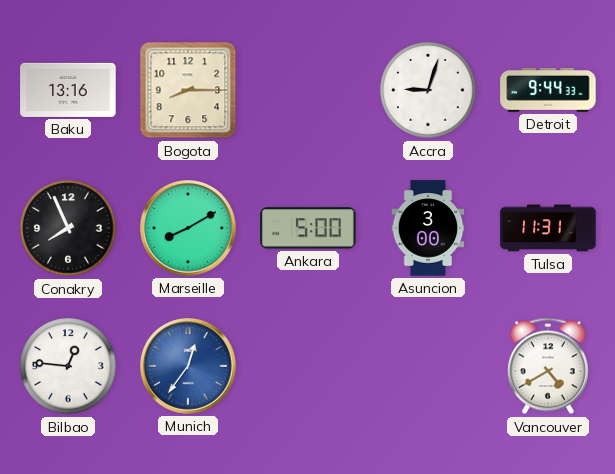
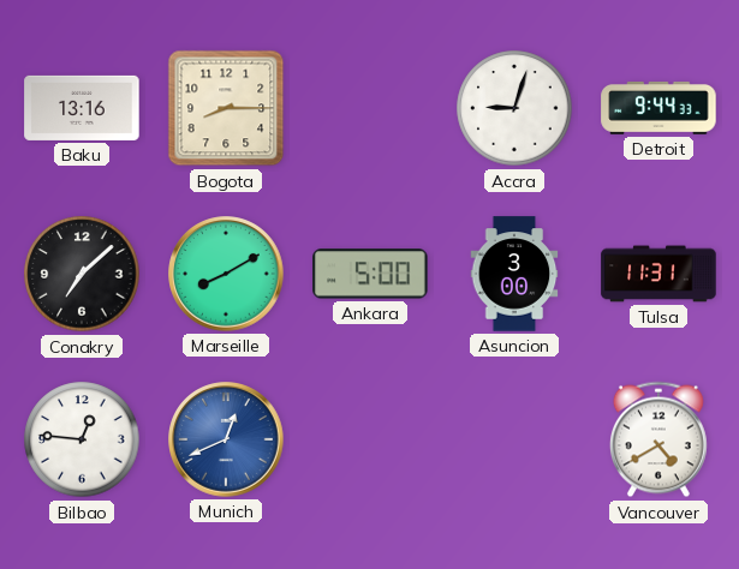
Conakry: 7:56 -> 7:08
Munich: 12:36 -> 12:41
